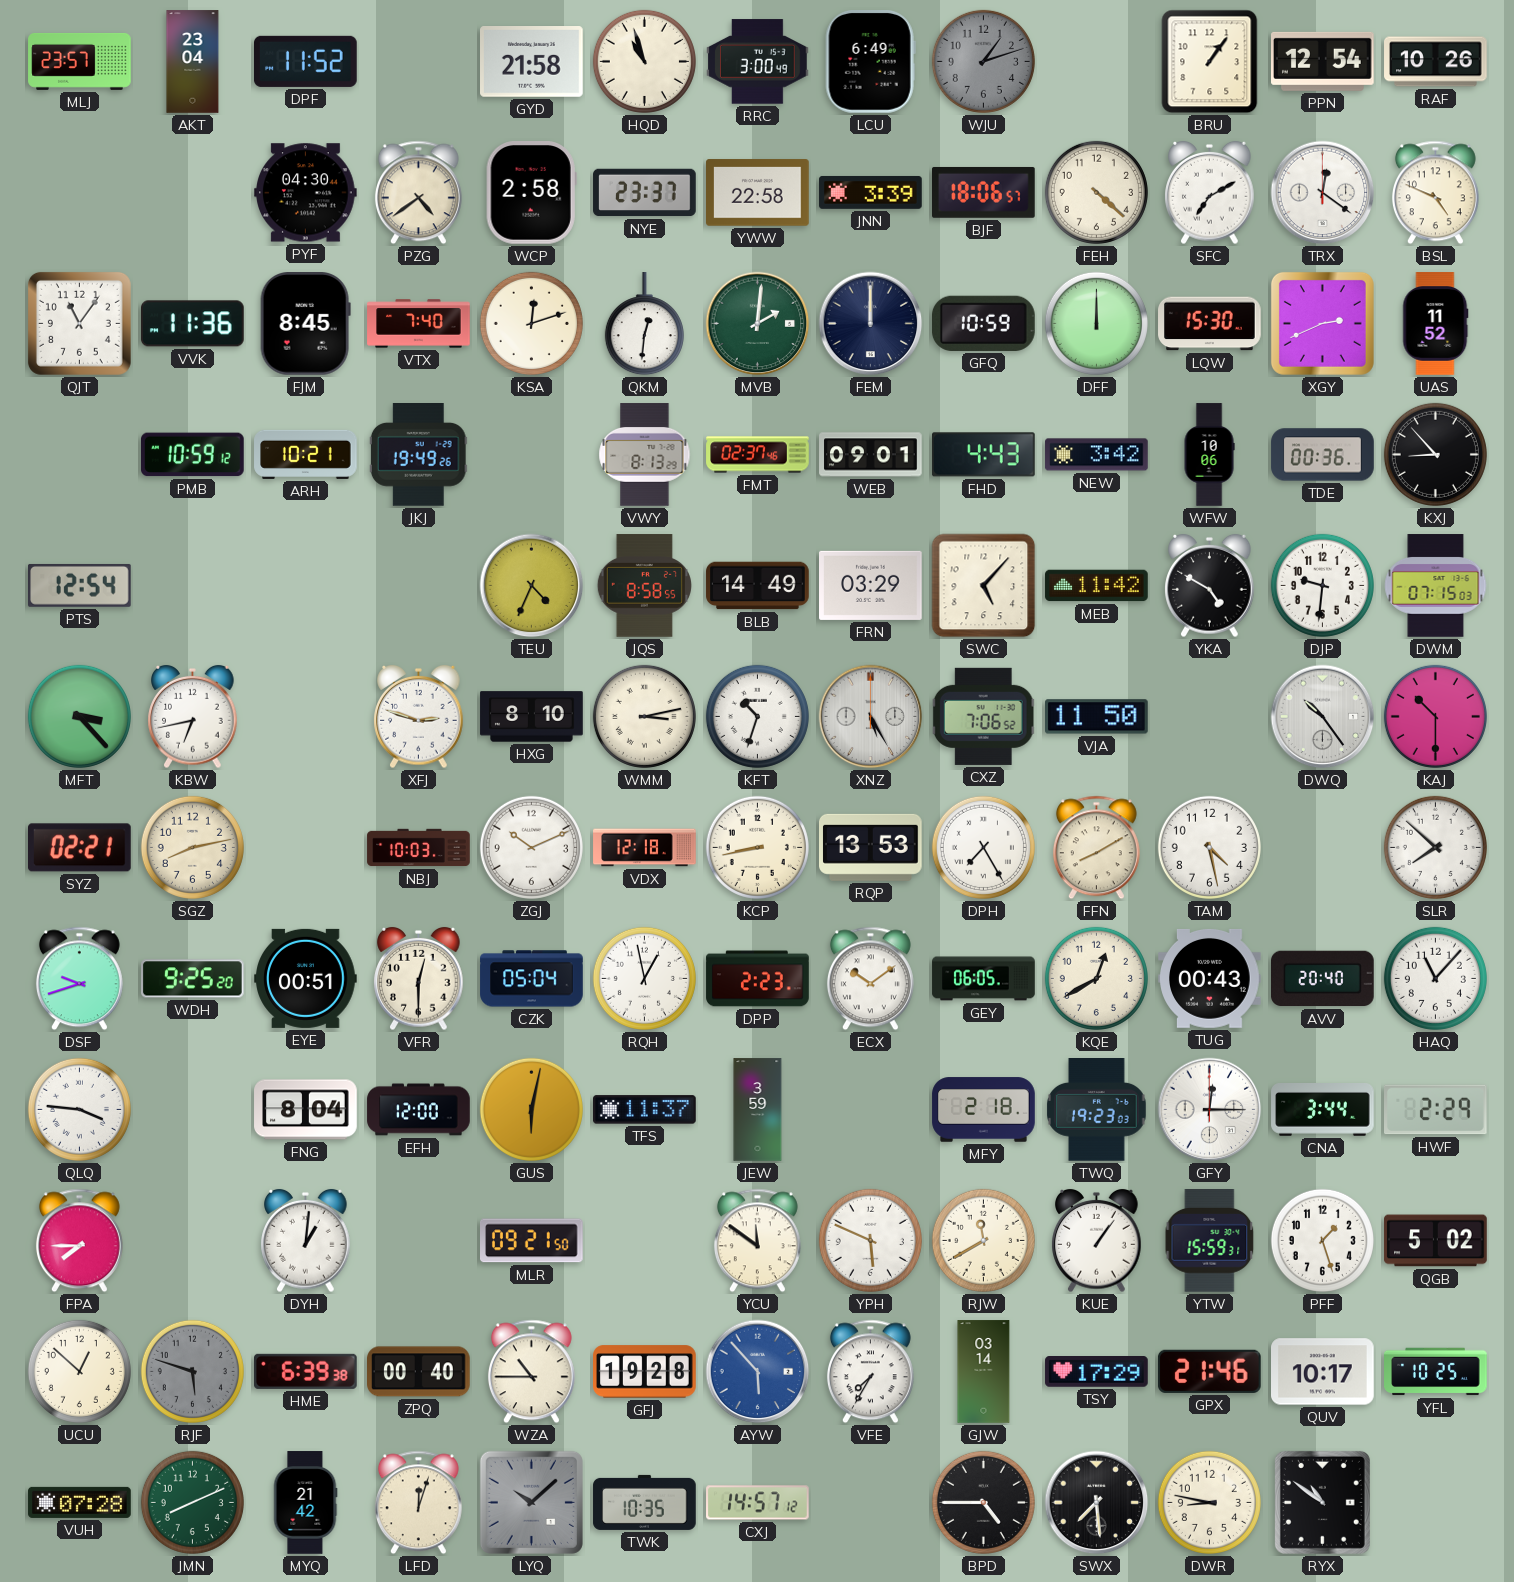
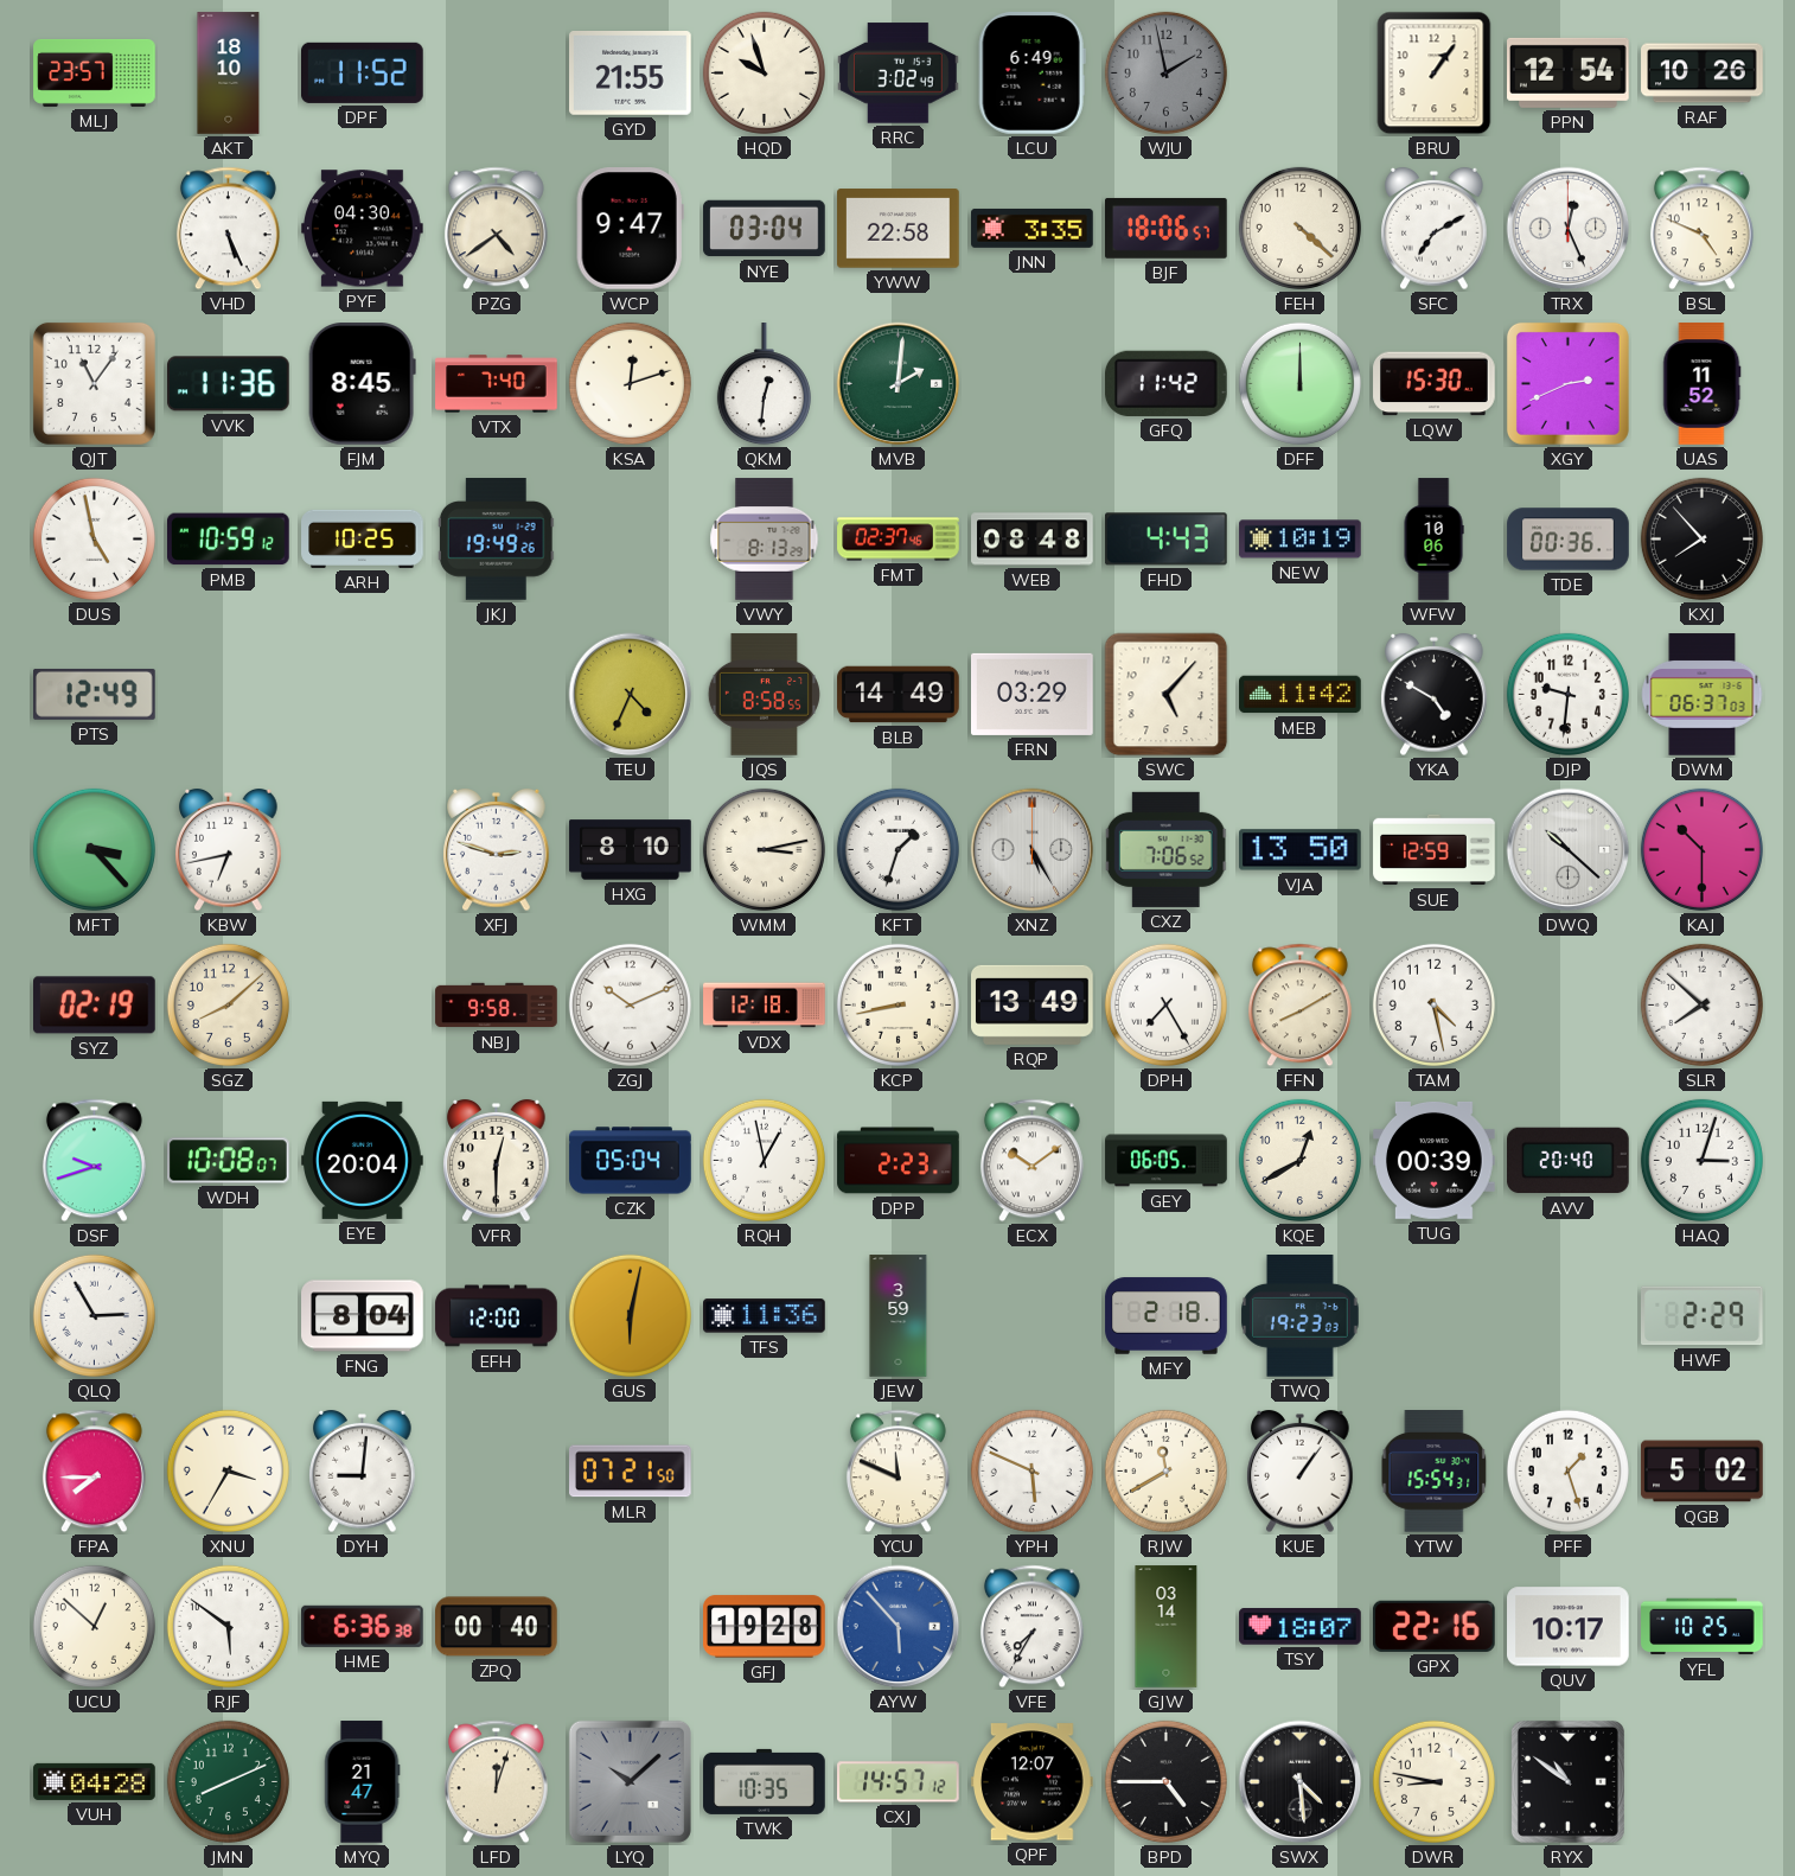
AKT: 23:04 -> 18:10
GYD: 21:58 -> 21:55
HQD: 10:57 -> 9:57
RRC: 3:00 -> 3:02
WJU: 1:12 -> 1:58
VHD: none -> 5:26
WCP: 2:58 -> 9:47
NYE: 23:37 -> 03:04
JNN: 3:39 -> 3:35
TRX: 12:21 -> 12:26
FEM: 12:00 -> none
GFQ: 10:59 -> 11:42
DUS: none -> 4:58
ARH: 10:21 -> 10:25
WEB: 09:01 -> 08:48
NEW: 3:42 -> 10:19
KXJ: 8:53 -> 7:53
PTS: 12:54 -> 12:49
DWM: 07:15 -> 06:37
KFT: 10:33 -> 1:33
VJA: 11:50 -> 13:50
SUE: none -> 12:59
DWQ: 10:24 -> 10:22
SYZ: 02:21 -> 02:19
SGZ: 8:13 -> 8:08
NBJ: 10:03 -> 9:58
RQP: 13:53 -> 13:49
WDH: 9:25 -> 10:08
EYE: 00:51 -> 20:04
TUG: 00:43 -> 00:39
HAQ: 11:07 -> 3:03
QLQ: 3:46 -> 2:55
TFS: 11:37 -> 11:36
GFY: 12:15 -> none
CNA: 3:44 -> none
XNU: none -> 3:35
DYH: 1:01 -> 9:01
MLR: 09:21 -> 07:21
YCU: 11:51 -> 11:49
YTW: 15:59 -> 15:54
RJF: 5:48 -> 5:51
RJF dial: grey -> white
HME: 6:39 -> 6:36
WZA: 10:45 -> none
TSY: 17:29 -> 18:07
GPX: 21:46 -> 22:16
VUH: 07:28 -> 04:28
MYQ: 21:42 -> 21:47
QPF: none -> 12:07
SWX: 7:29 -> 4:29
